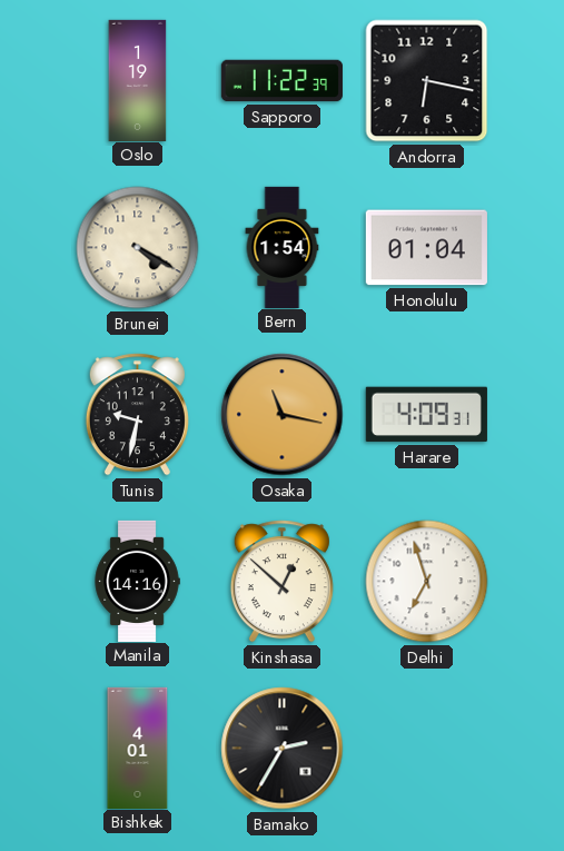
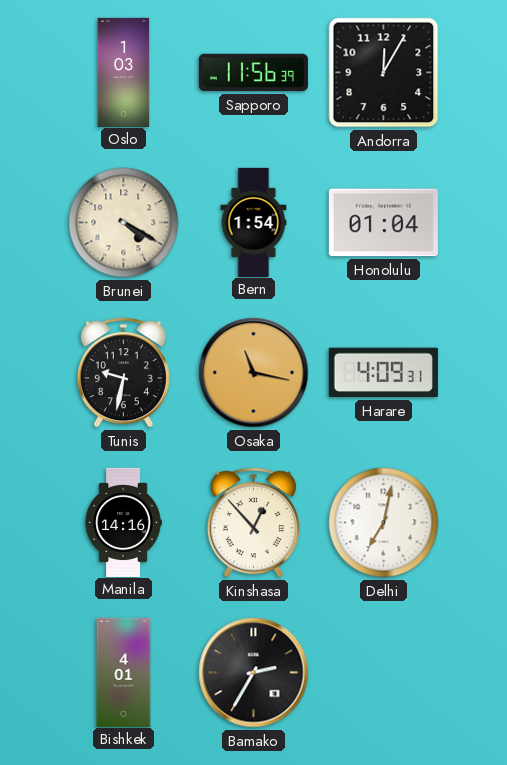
Oslo: 1:19 -> 1:03
Sapporo: 11:22 -> 11:56
Andorra: 6:17 -> 12:05
Kinshasa: 12:52 -> 12:53
Delhi: 6:57 -> 7:02
